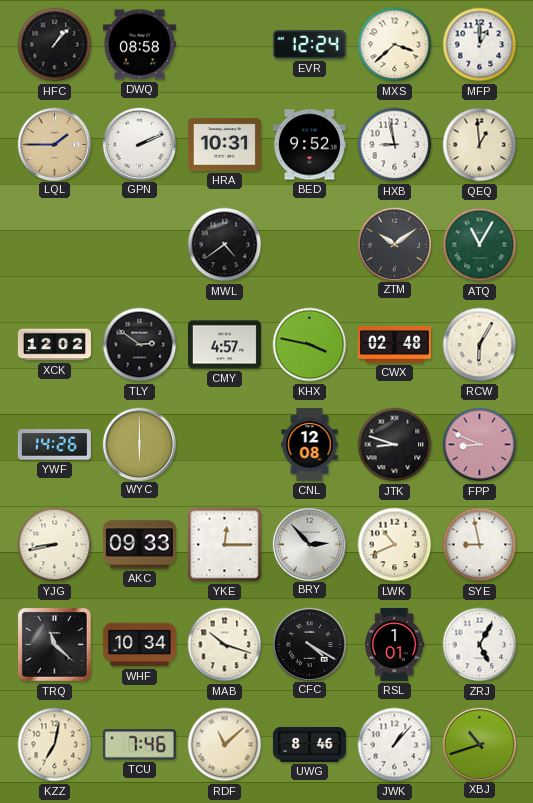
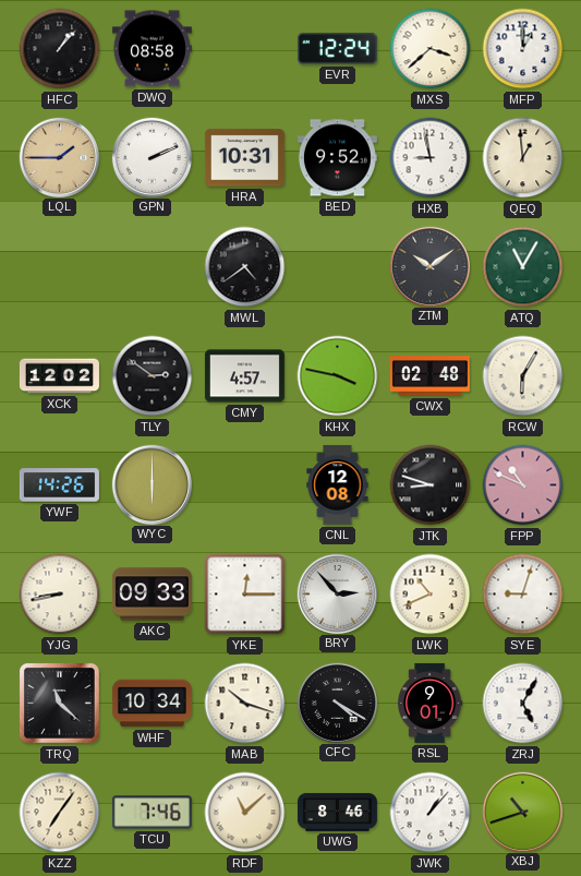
FPP: 8:49 -> 10:49
SYE: 8:58 -> 9:03
RSL: 1:01 -> 9:01
KZZ: 7:02 -> 7:06
